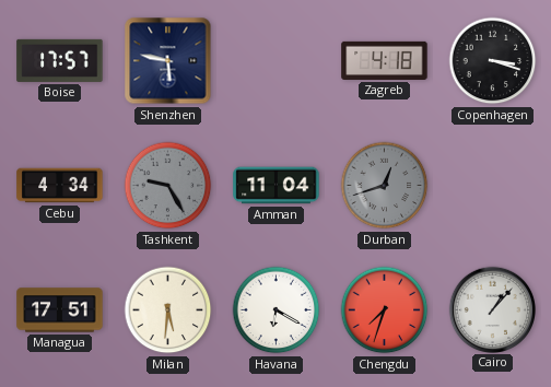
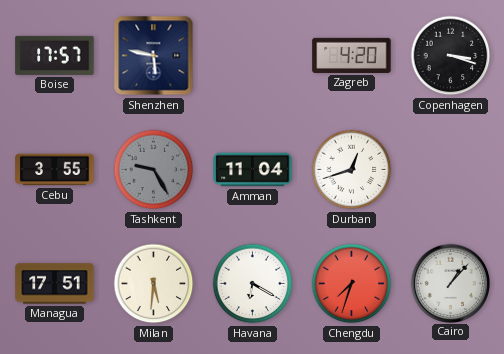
Zagreb: 4:18 -> 4:20
Cebu: 4:34 -> 3:55
Durban dial: grey -> white
